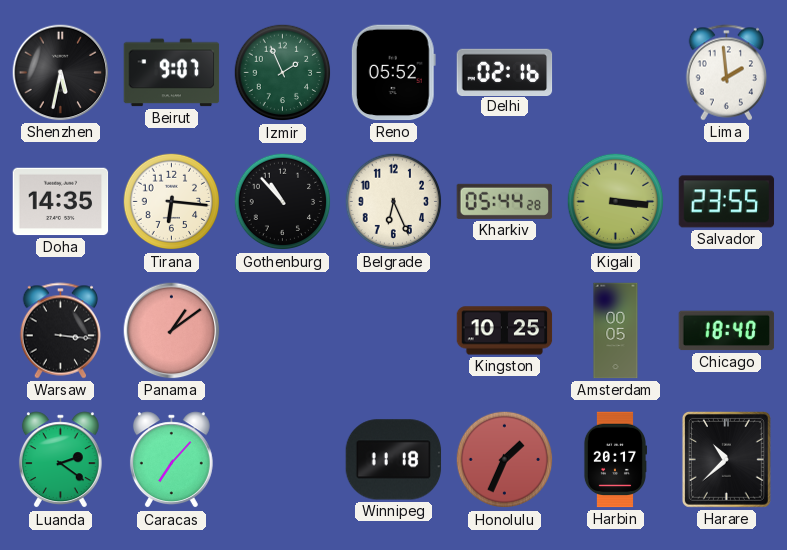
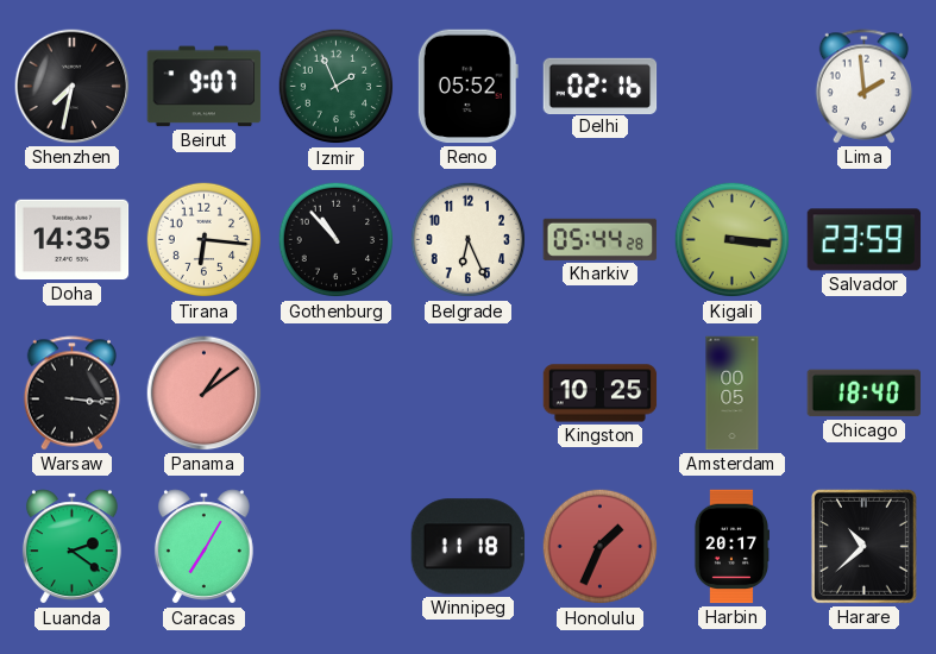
Shenzhen: 5:32 -> 7:32
Salvador: 23:55 -> 23:59
Caracas: 7:07 -> 7:05
